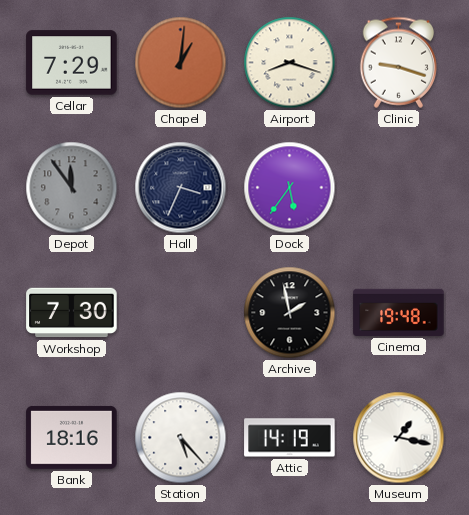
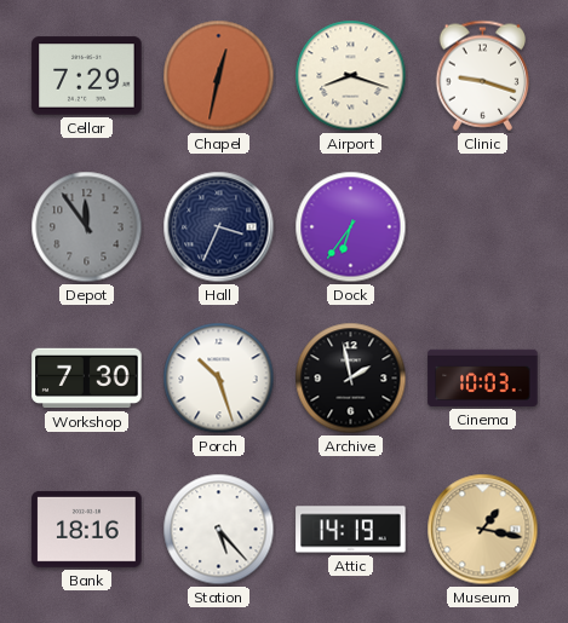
Chapel: 1:01 -> 12:32
Dock: 5:36 -> 6:36
Porch: none -> 10:27
Cinema: 19:48 -> 10:03
Museum dial: white -> champagne
